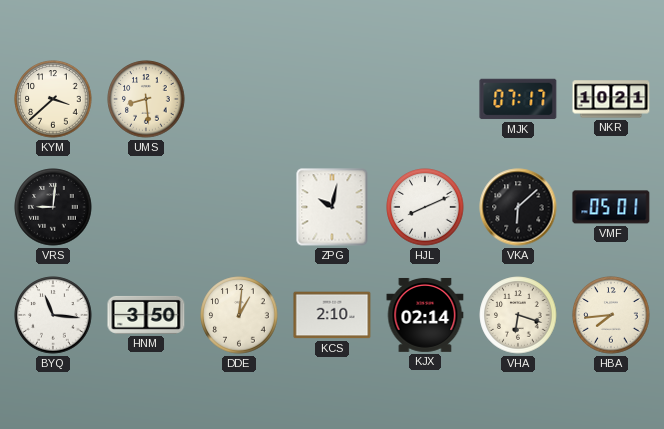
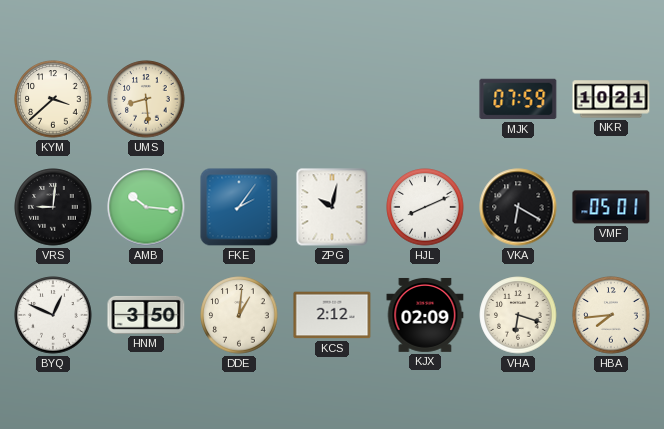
MJK: 07:17 -> 07:59
AMB: none -> 10:16
FKE: none -> 2:06
VKA: 6:08 -> 6:20
BYQ: 11:16 -> 12:49
KCS: 2:10 -> 2:12
KJX: 02:14 -> 02:09
